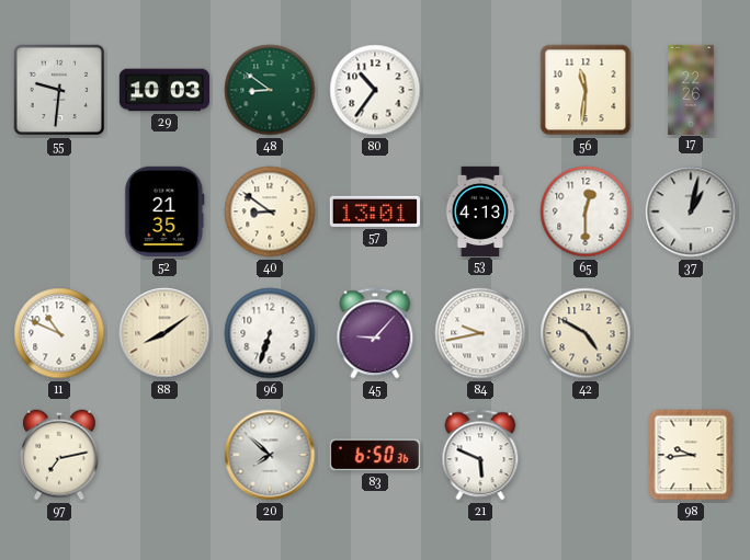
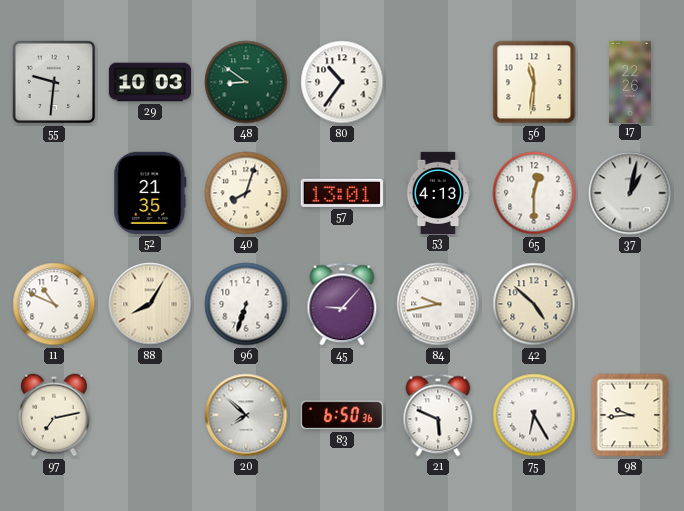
40: 8:51 -> 8:03
88: 8:09 -> 8:05
42: 4:50 -> 4:52
75: none -> 6:25
